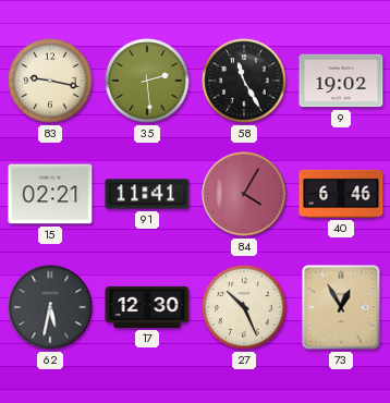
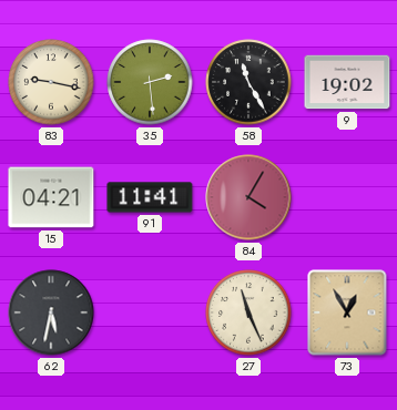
15: 02:21 -> 04:21
40: 6:46 -> none
17: 12:30 -> none
27: 10:26 -> 11:26
